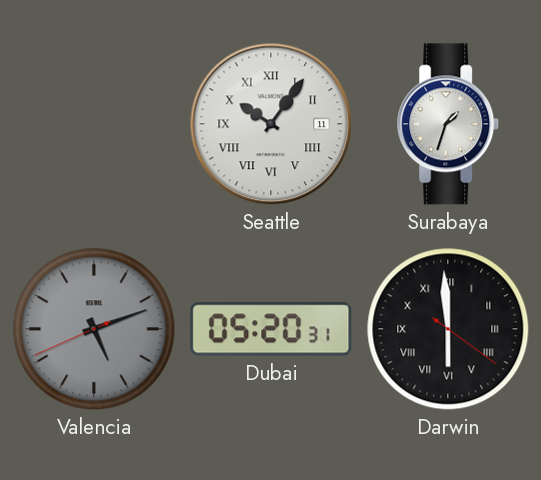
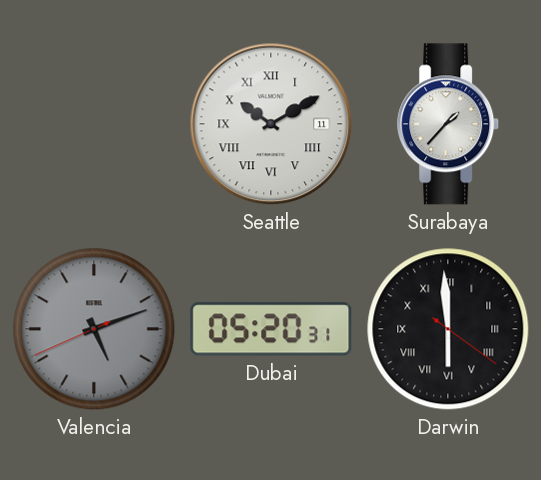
Seattle: 10:06 -> 10:10
Surabaya: 1:33 -> 1:37
